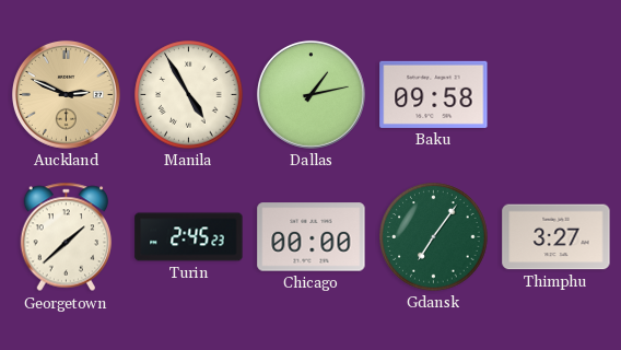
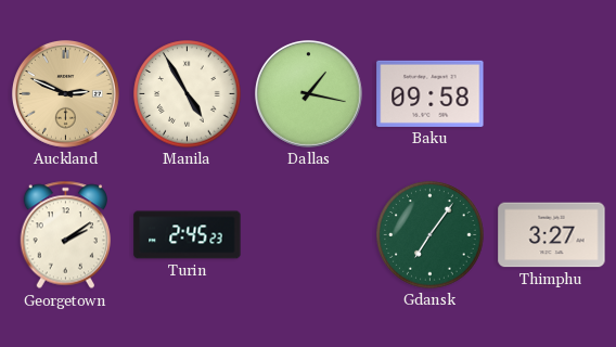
Dallas: 1:13 -> 1:17
Georgetown: 1:38 -> 2:09
Chicago: 00:00 -> none
